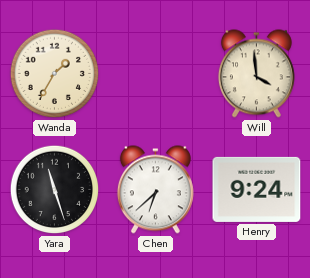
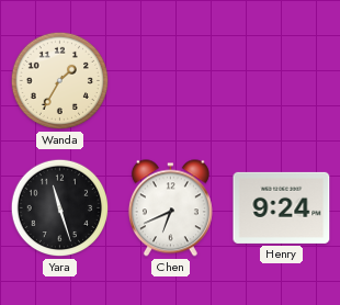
Will: 3:59 -> none
Chen: 6:38 -> 6:41
